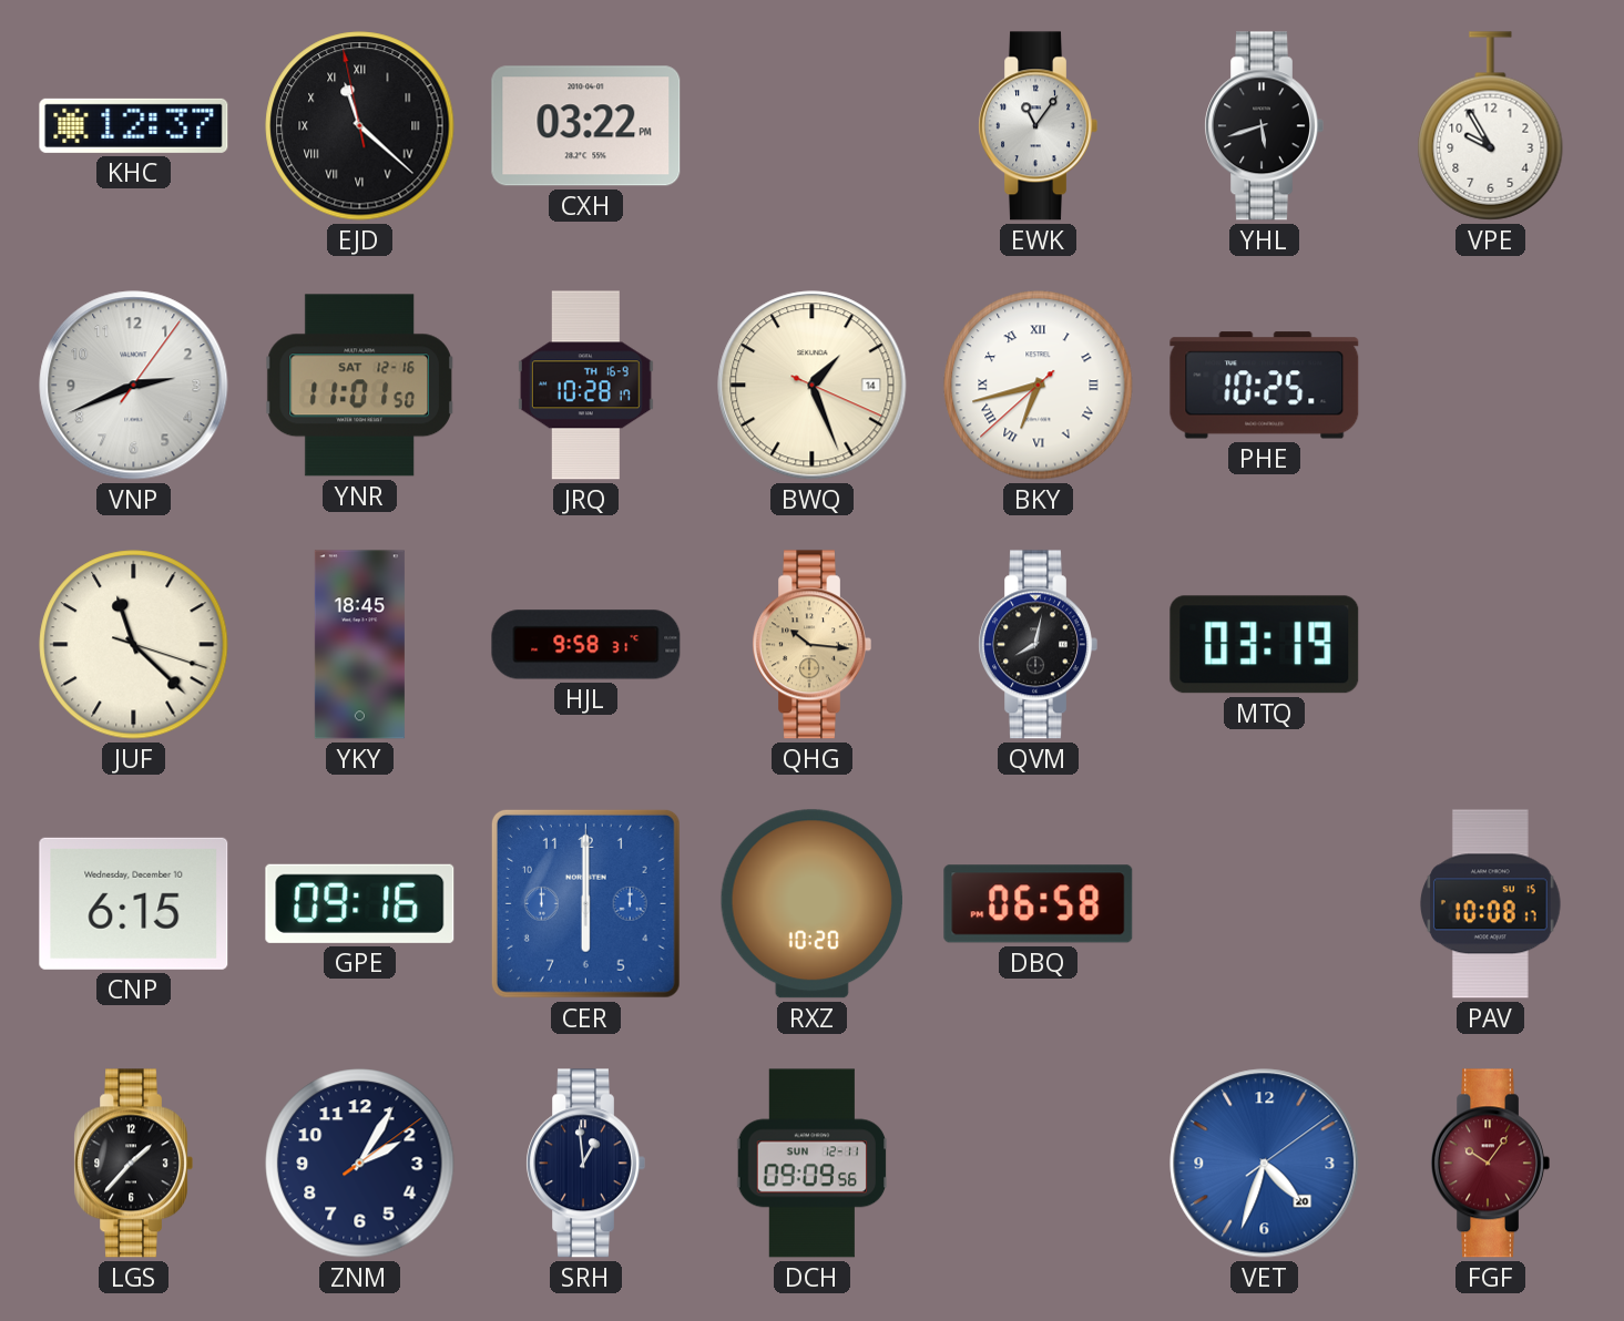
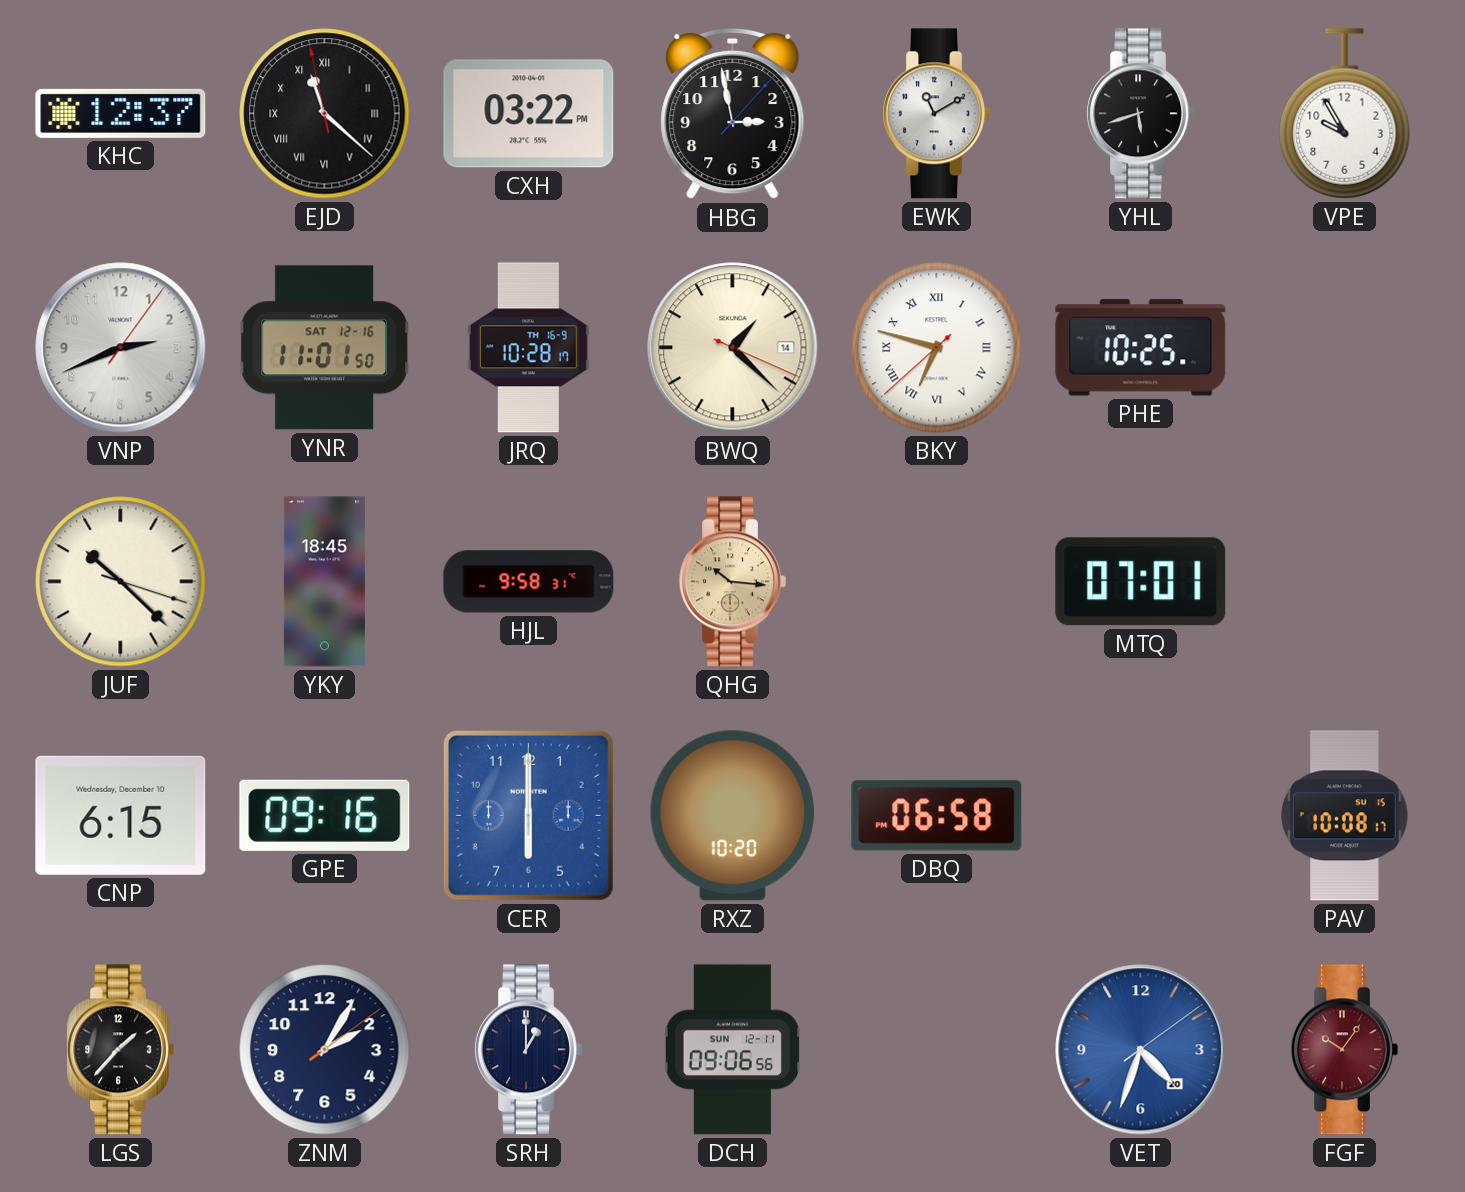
HBG: none -> 2:58
EWK: 11:06 -> 11:10
BWQ: 1:26 -> 1:22
BKY: 6:42 -> 6:47
JUF: 11:22 -> 10:22
QVM: 8:02 -> none
MTQ: 03:19 -> 07:01
SRH: 12:59 -> 1:00
DCH: 09:09 -> 09:06
